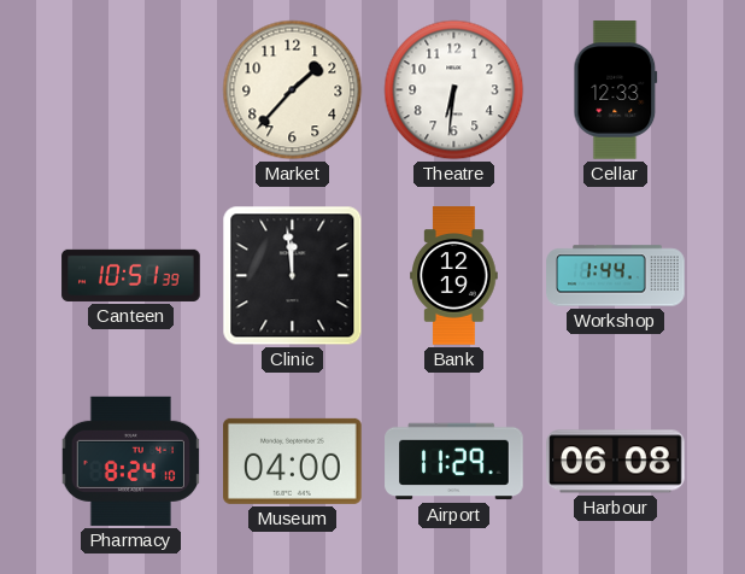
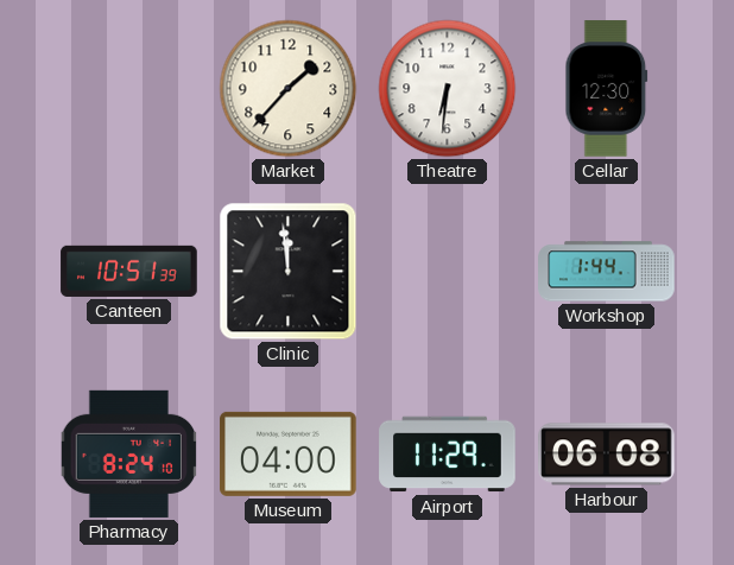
Cellar: 12:33 -> 12:30
Bank: 12:19 -> none
